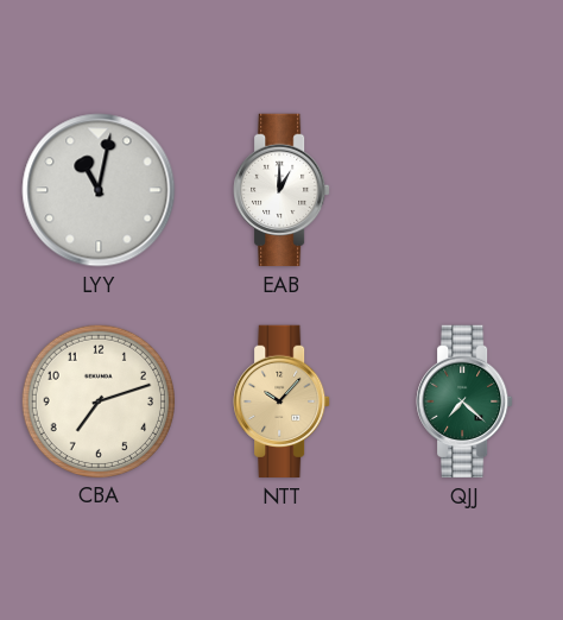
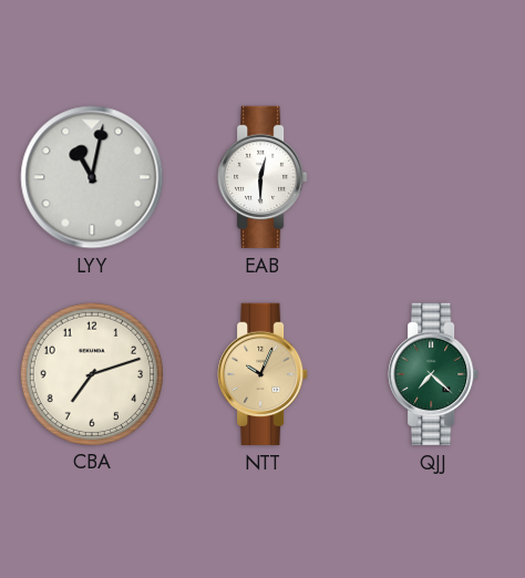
EAB: 1:00 -> 12:30
NTT: 10:07 -> 10:04
